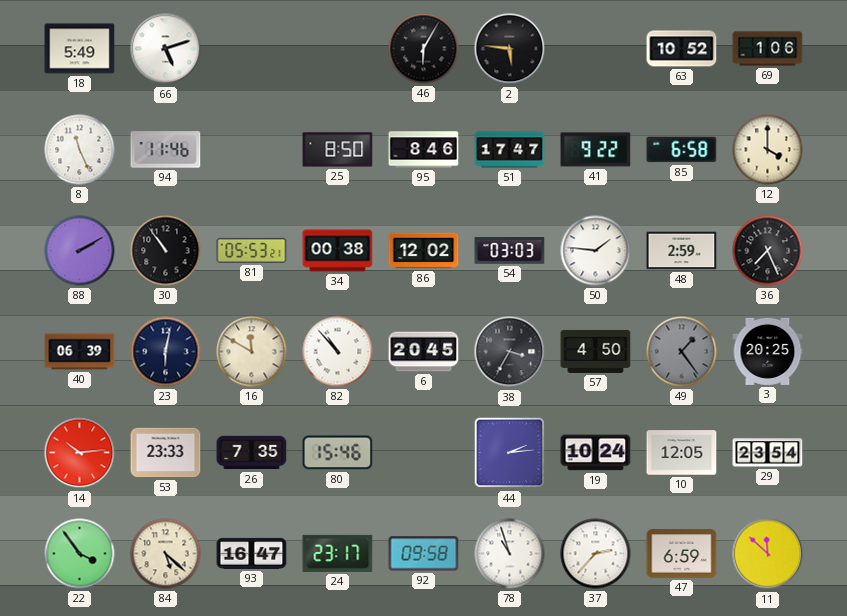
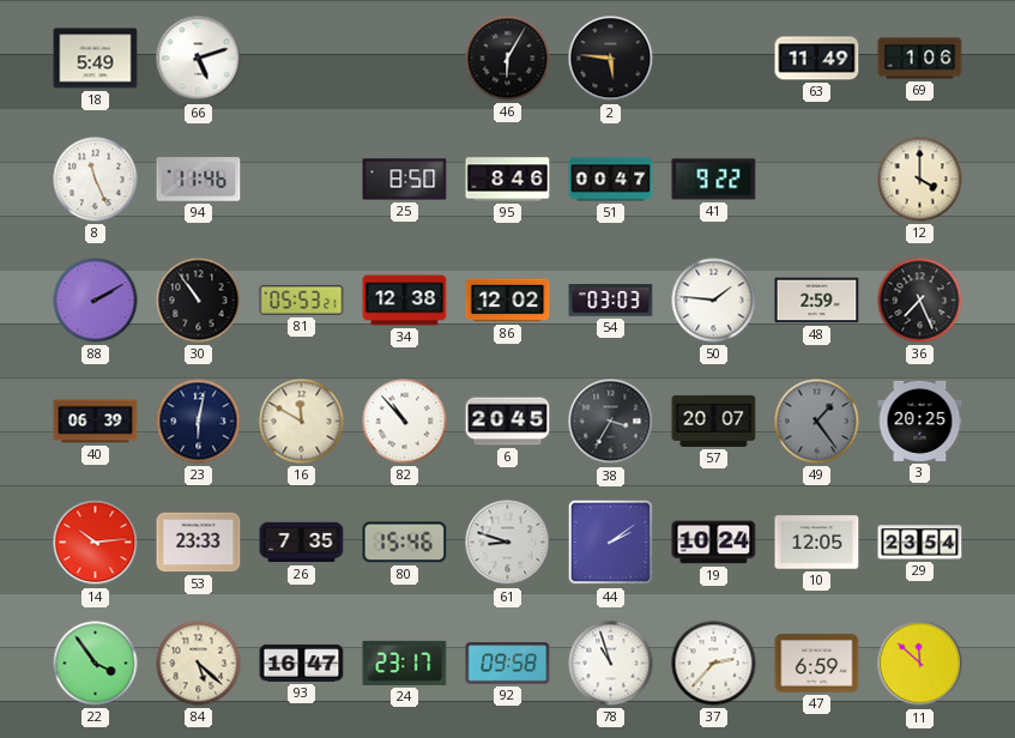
63: 10:52 -> 11:49
51: 17:47 -> 00:47
85: 6:58 -> none
34: 00:38 -> 12:38
57: 4:50 -> 20:07
61: none -> 8:48
44: 2:14 -> 2:09
